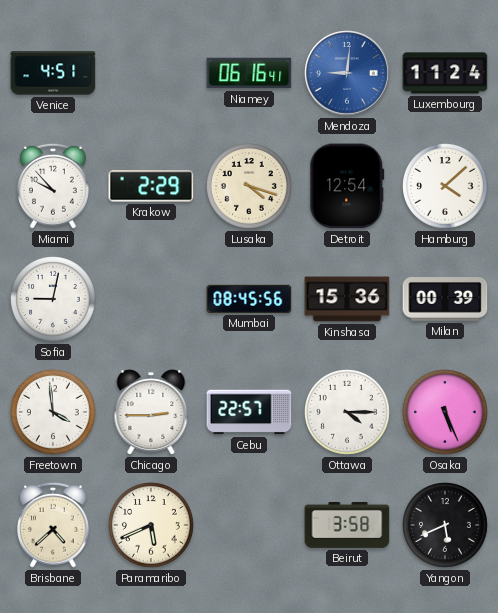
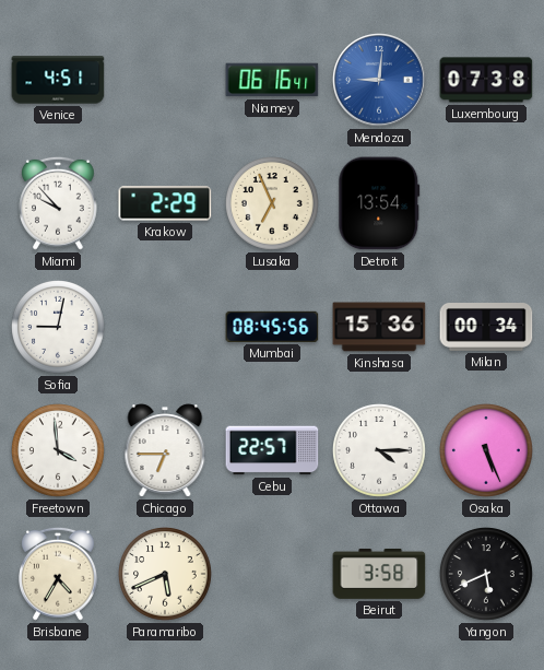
Luxembourg: 11:24 -> 07:38
Lusaka: 4:18 -> 6:56
Detroit: 12:54 -> 13:54
Hamburg: 4:08 -> none
Milan: 00:39 -> 00:34
Chicago: 2:45 -> 6:45
Brisbane: 4:38 -> 4:35
